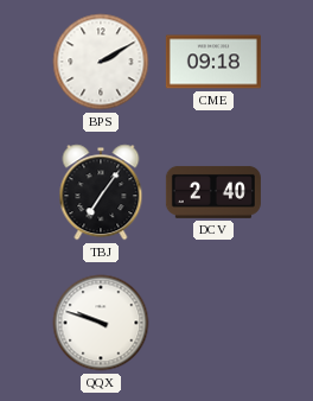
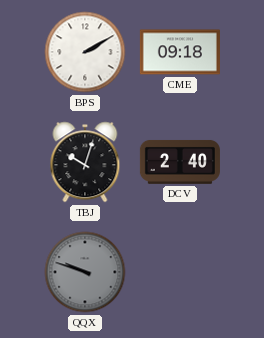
TBJ: 7:06 -> 10:03
QQX dial: white -> grey
